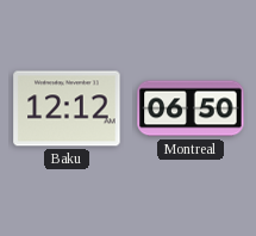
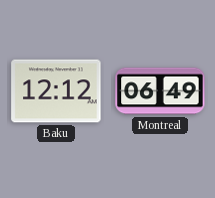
Montreal: 06:50 -> 06:49
